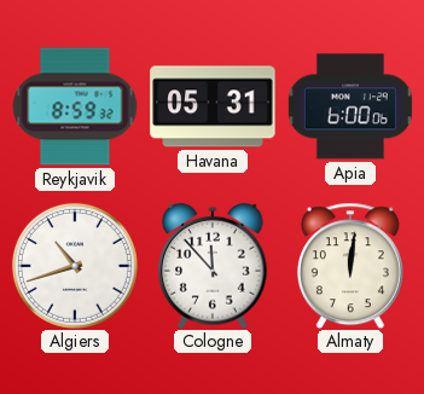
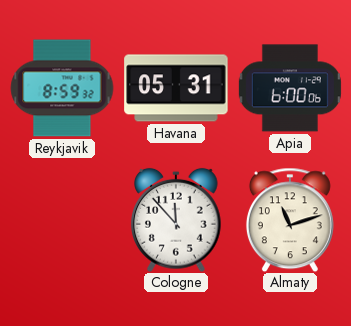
Algiers: 10:42 -> none
Almaty: 12:01 -> 11:12
